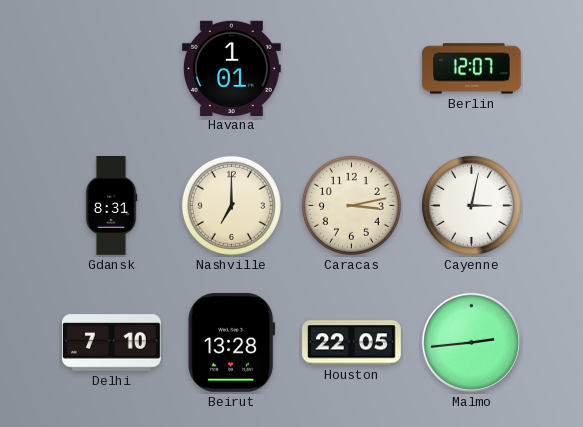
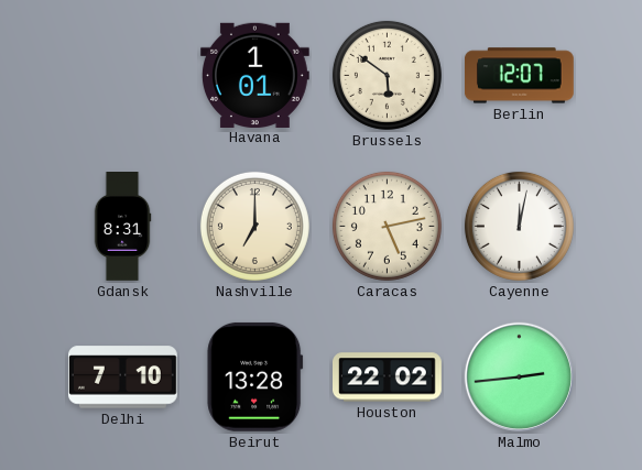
Brussels: none -> 5:51
Caracas: 3:13 -> 5:13
Cayenne: 3:02 -> 12:02
Houston: 22:05 -> 22:02
